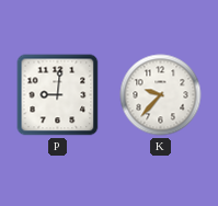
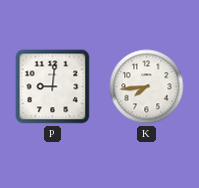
K: 9:37 -> 7:44
